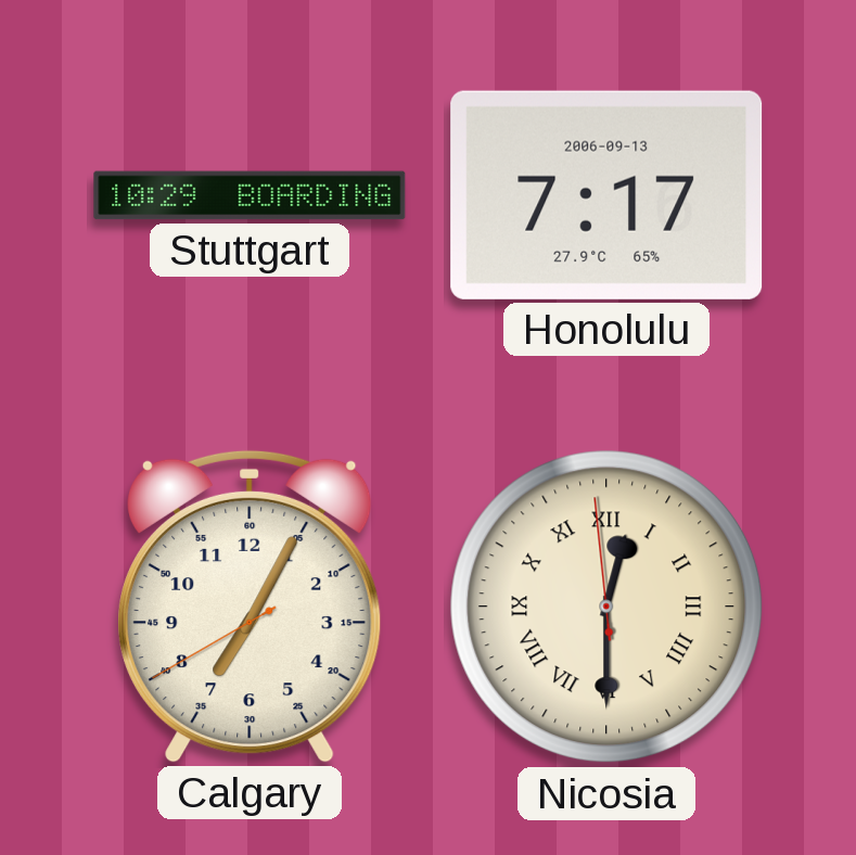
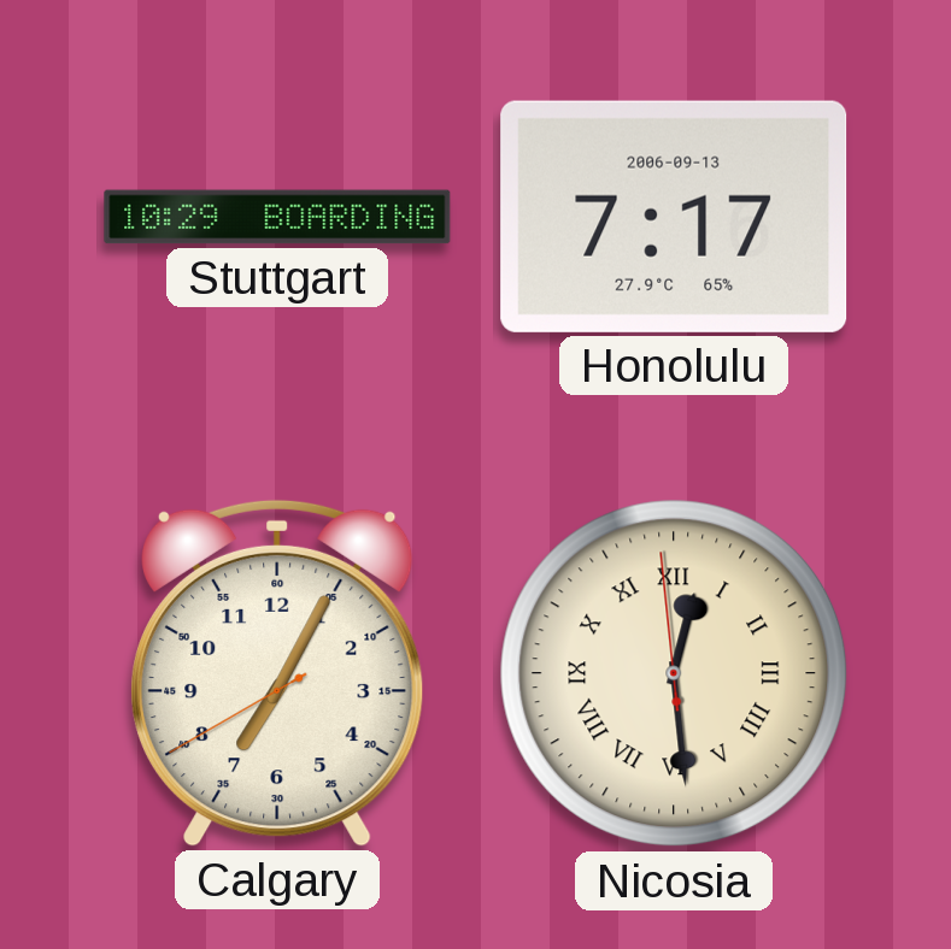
Nicosia: 12:29 -> 12:28
